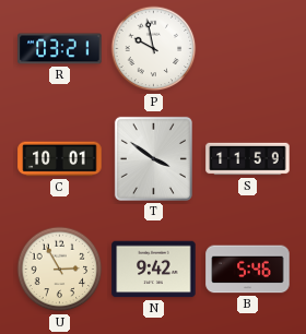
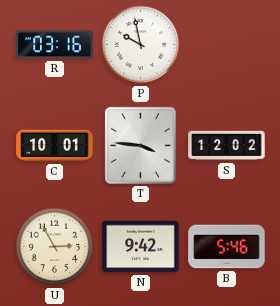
R: 03:21 -> 03:16
T: 3:51 -> 3:46
S: 11:59 -> 12:02
